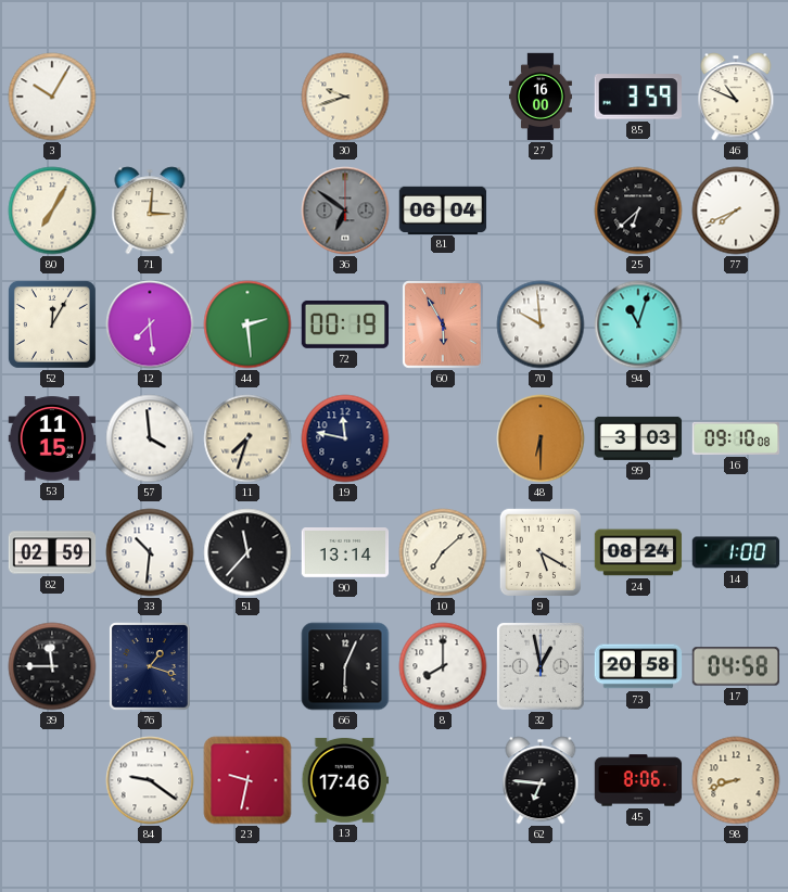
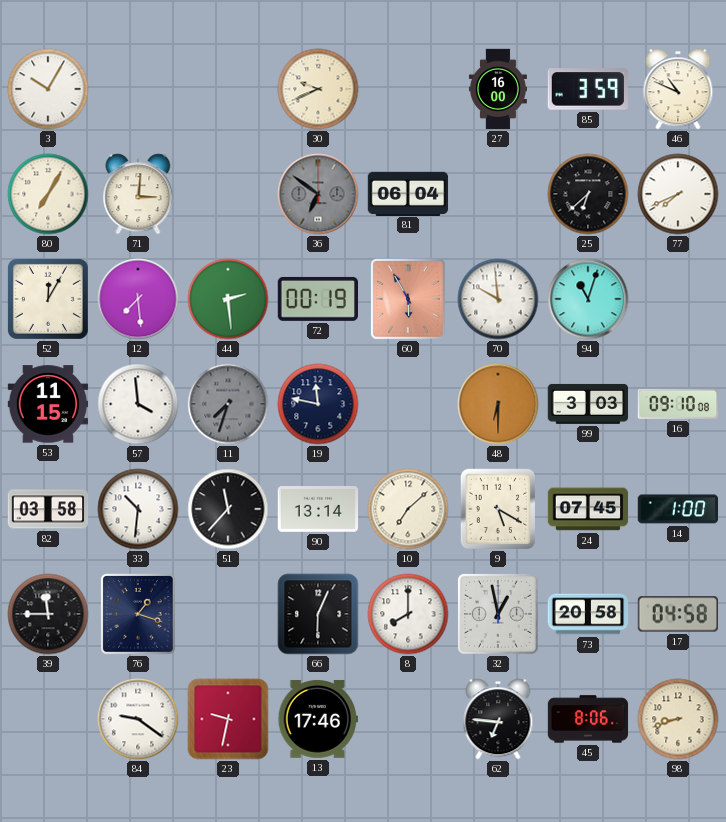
30: 9:42 -> 9:41
11 dial: cream -> grey
82: 02:59 -> 03:58
24: 08:24 -> 07:45
